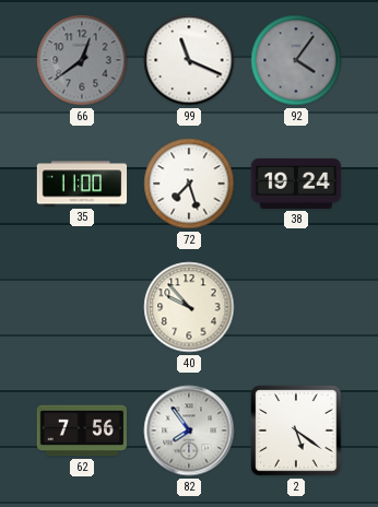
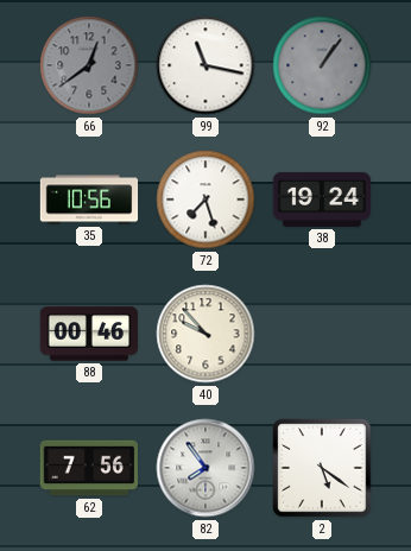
99: 11:19 -> 11:17
92: 4:06 -> 1:06
35: 11:00 -> 10:56
88: none -> 00:46
